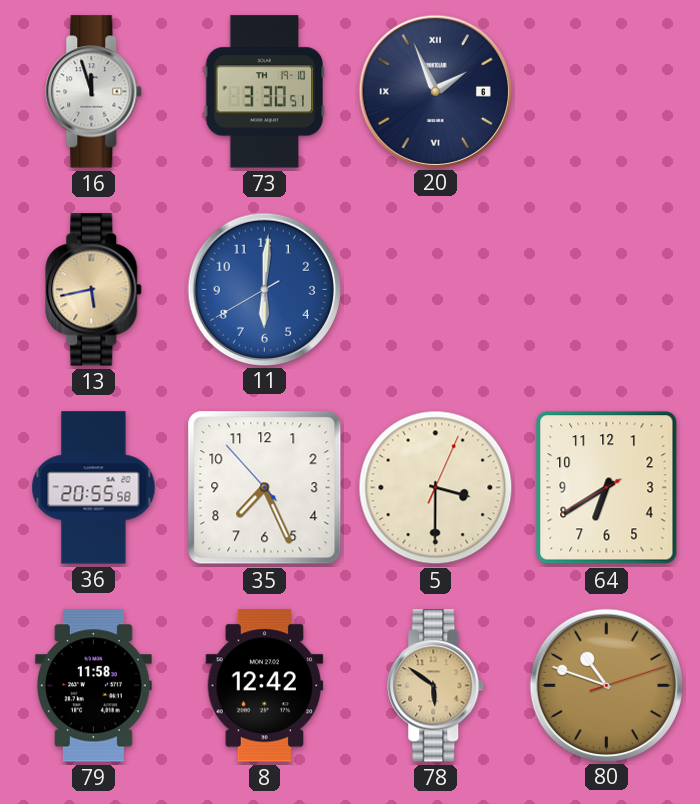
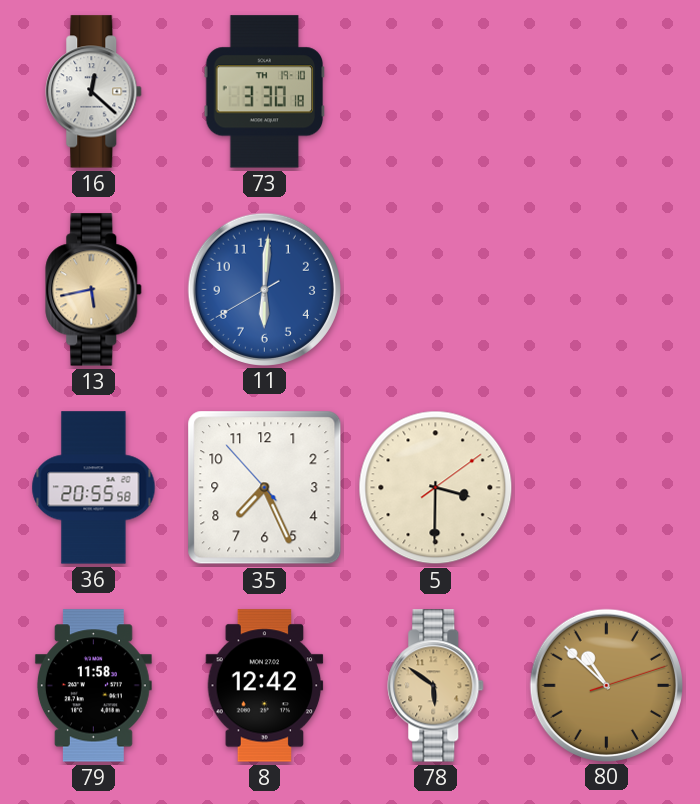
16: 11:57 -> 12:22
73: 3:30:51 -> 3:30:18
20: 1:56 -> none
5: 3:30:04 -> 3:30:09
64: 6:39 -> none
80: 10:48 -> 10:52
